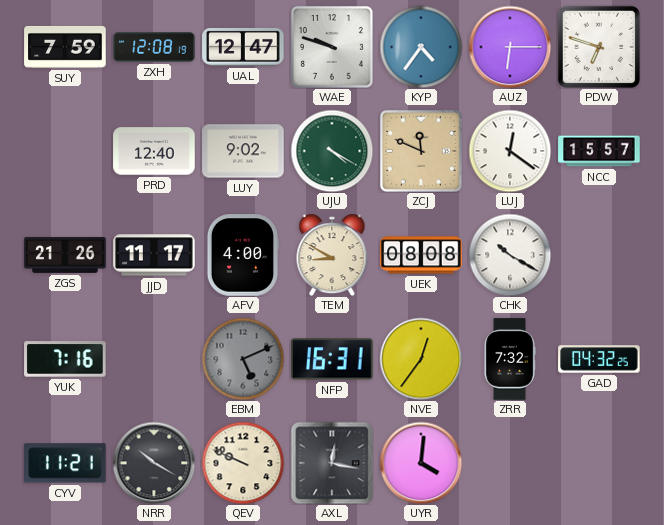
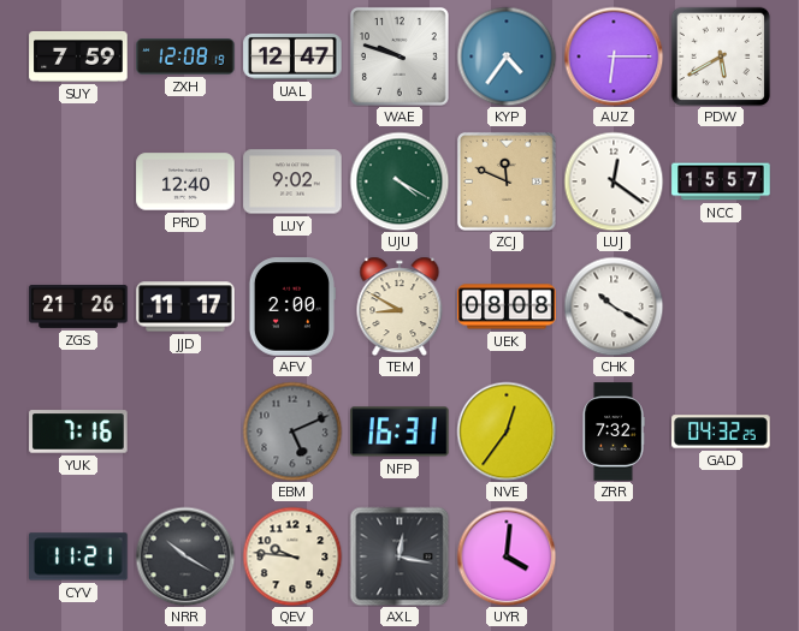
PDW: 6:48 -> 5:40
AFV: 4:00 -> 2:00
QEV: 9:49 -> 9:46
